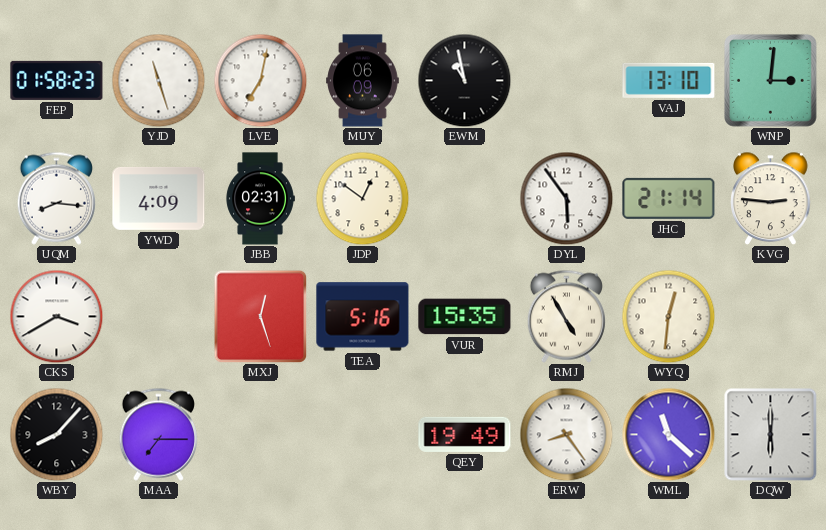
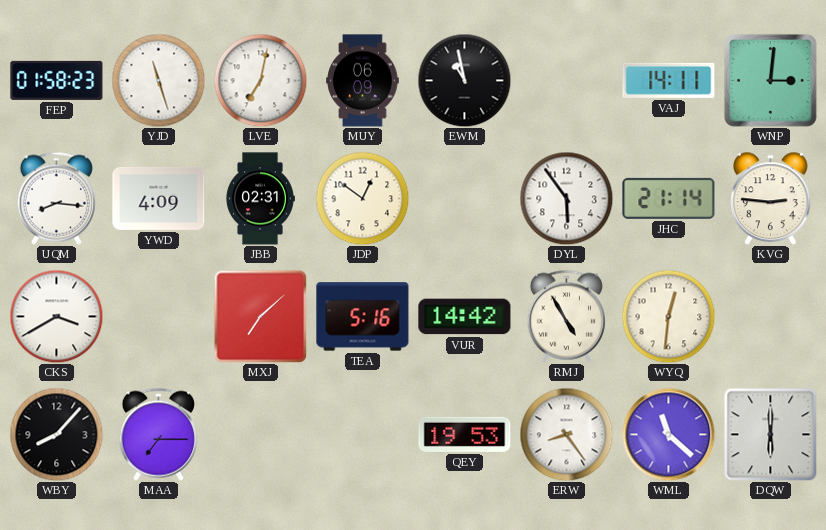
VAJ: 13:10 -> 14:11
MXJ: 12:27 -> 7:08
VUR: 15:35 -> 14:42
QEY: 19:49 -> 19:53
